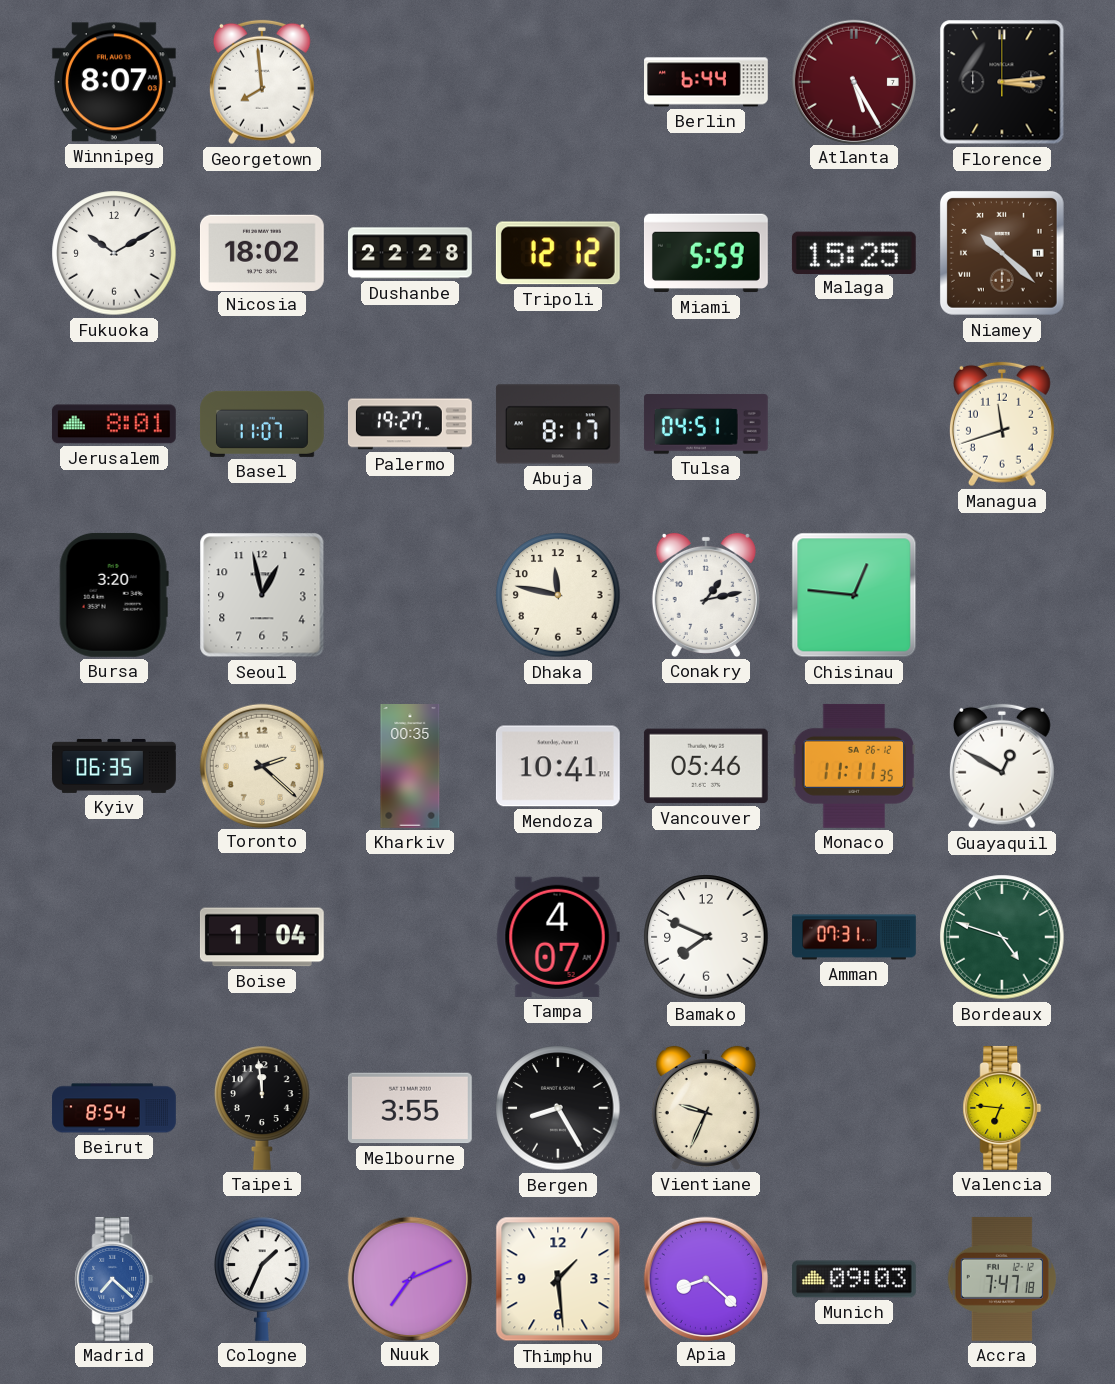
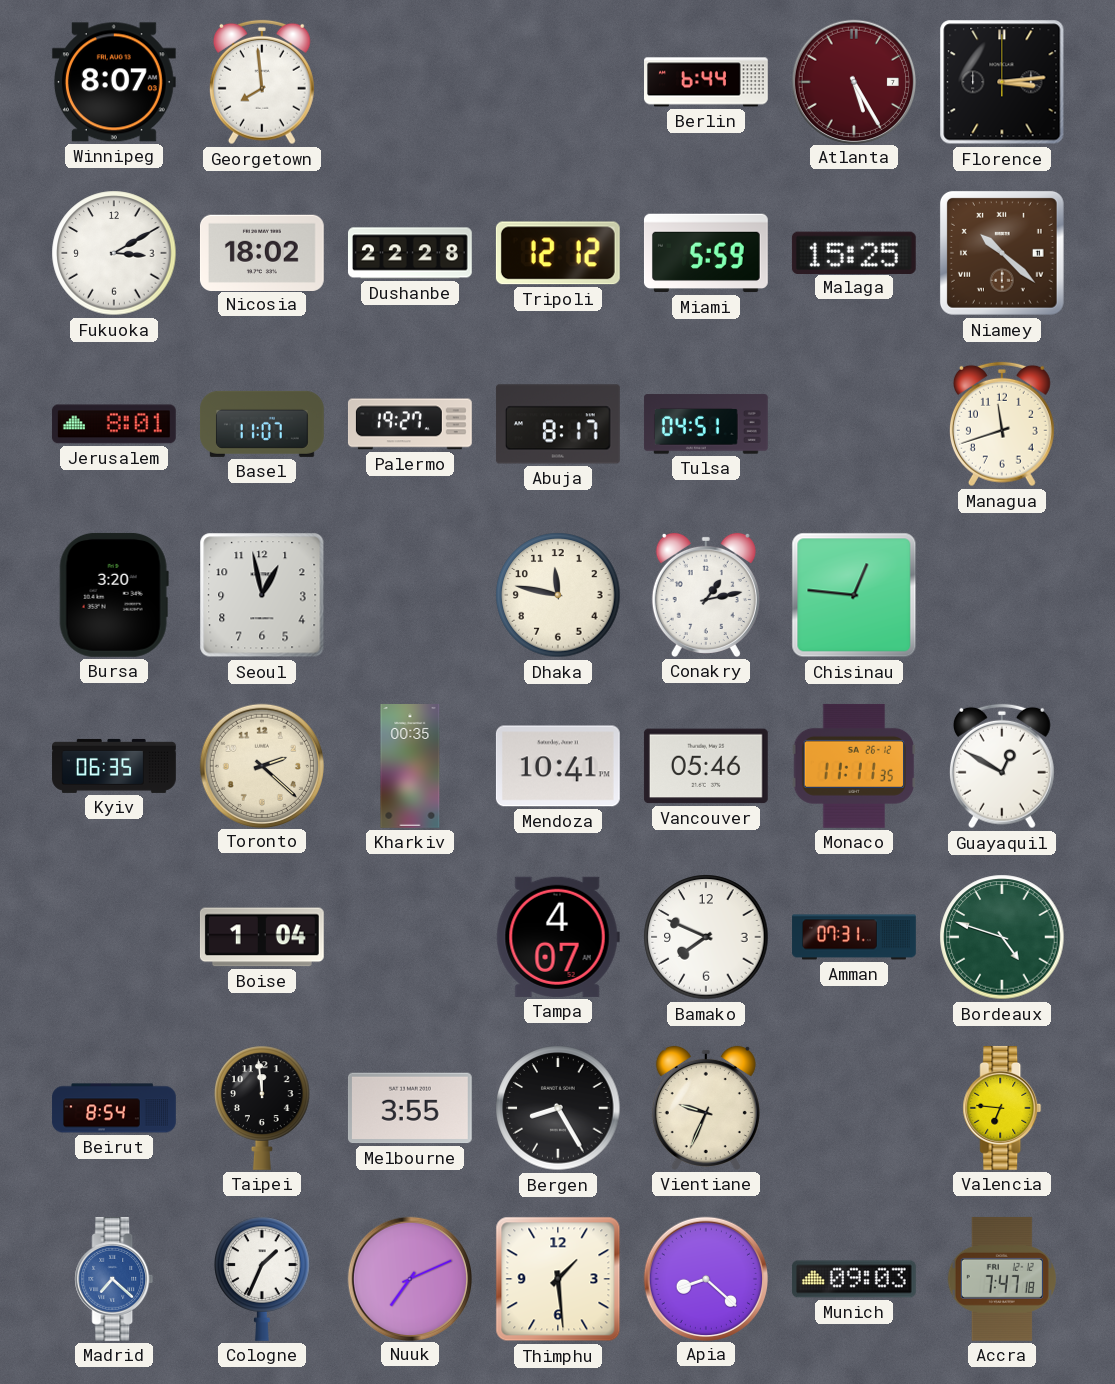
Fukuoka: 10:10 -> 3:10
